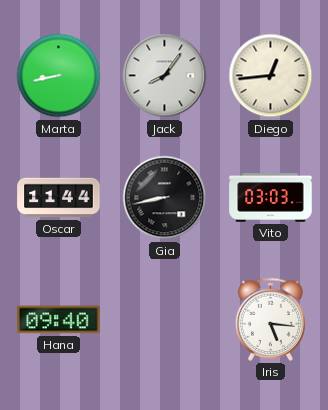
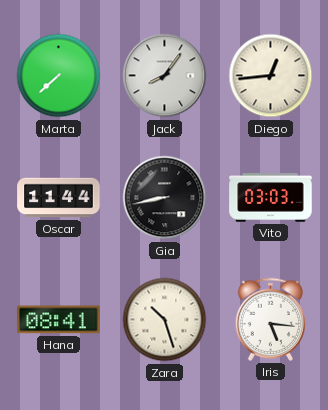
Marta: 8:43 -> 7:38
Hana: 09:40 -> 08:41
Zara: none -> 10:27
